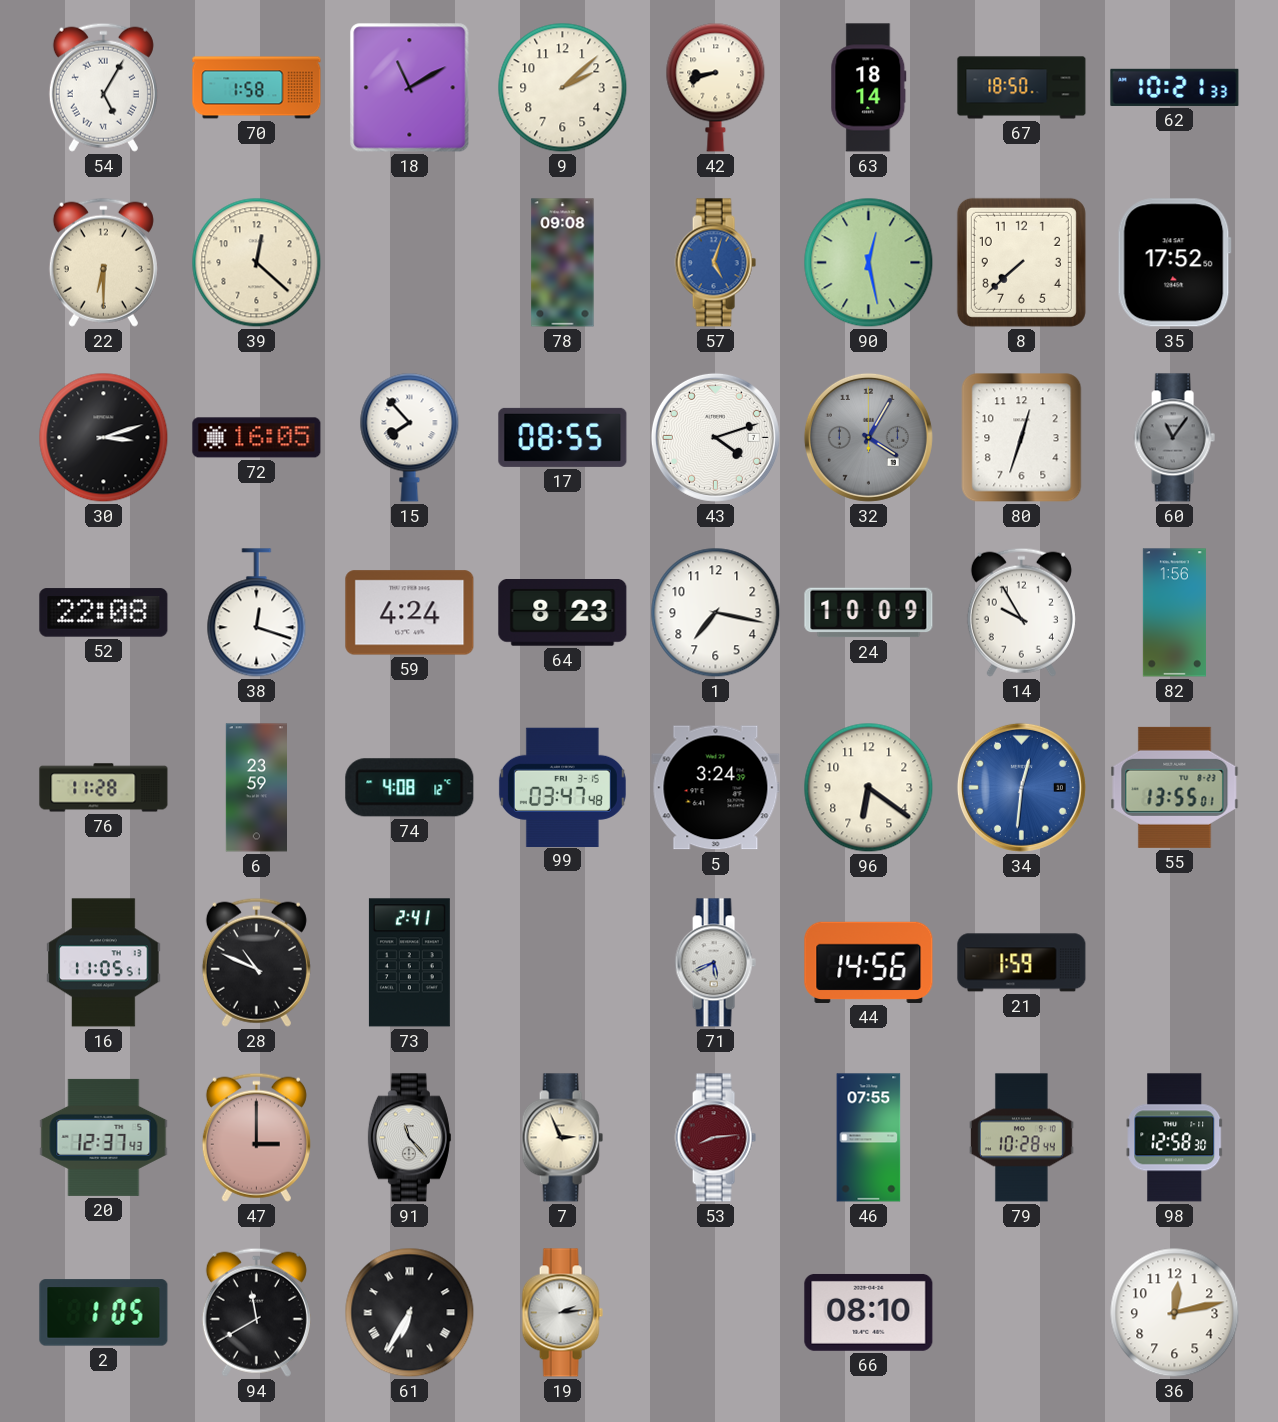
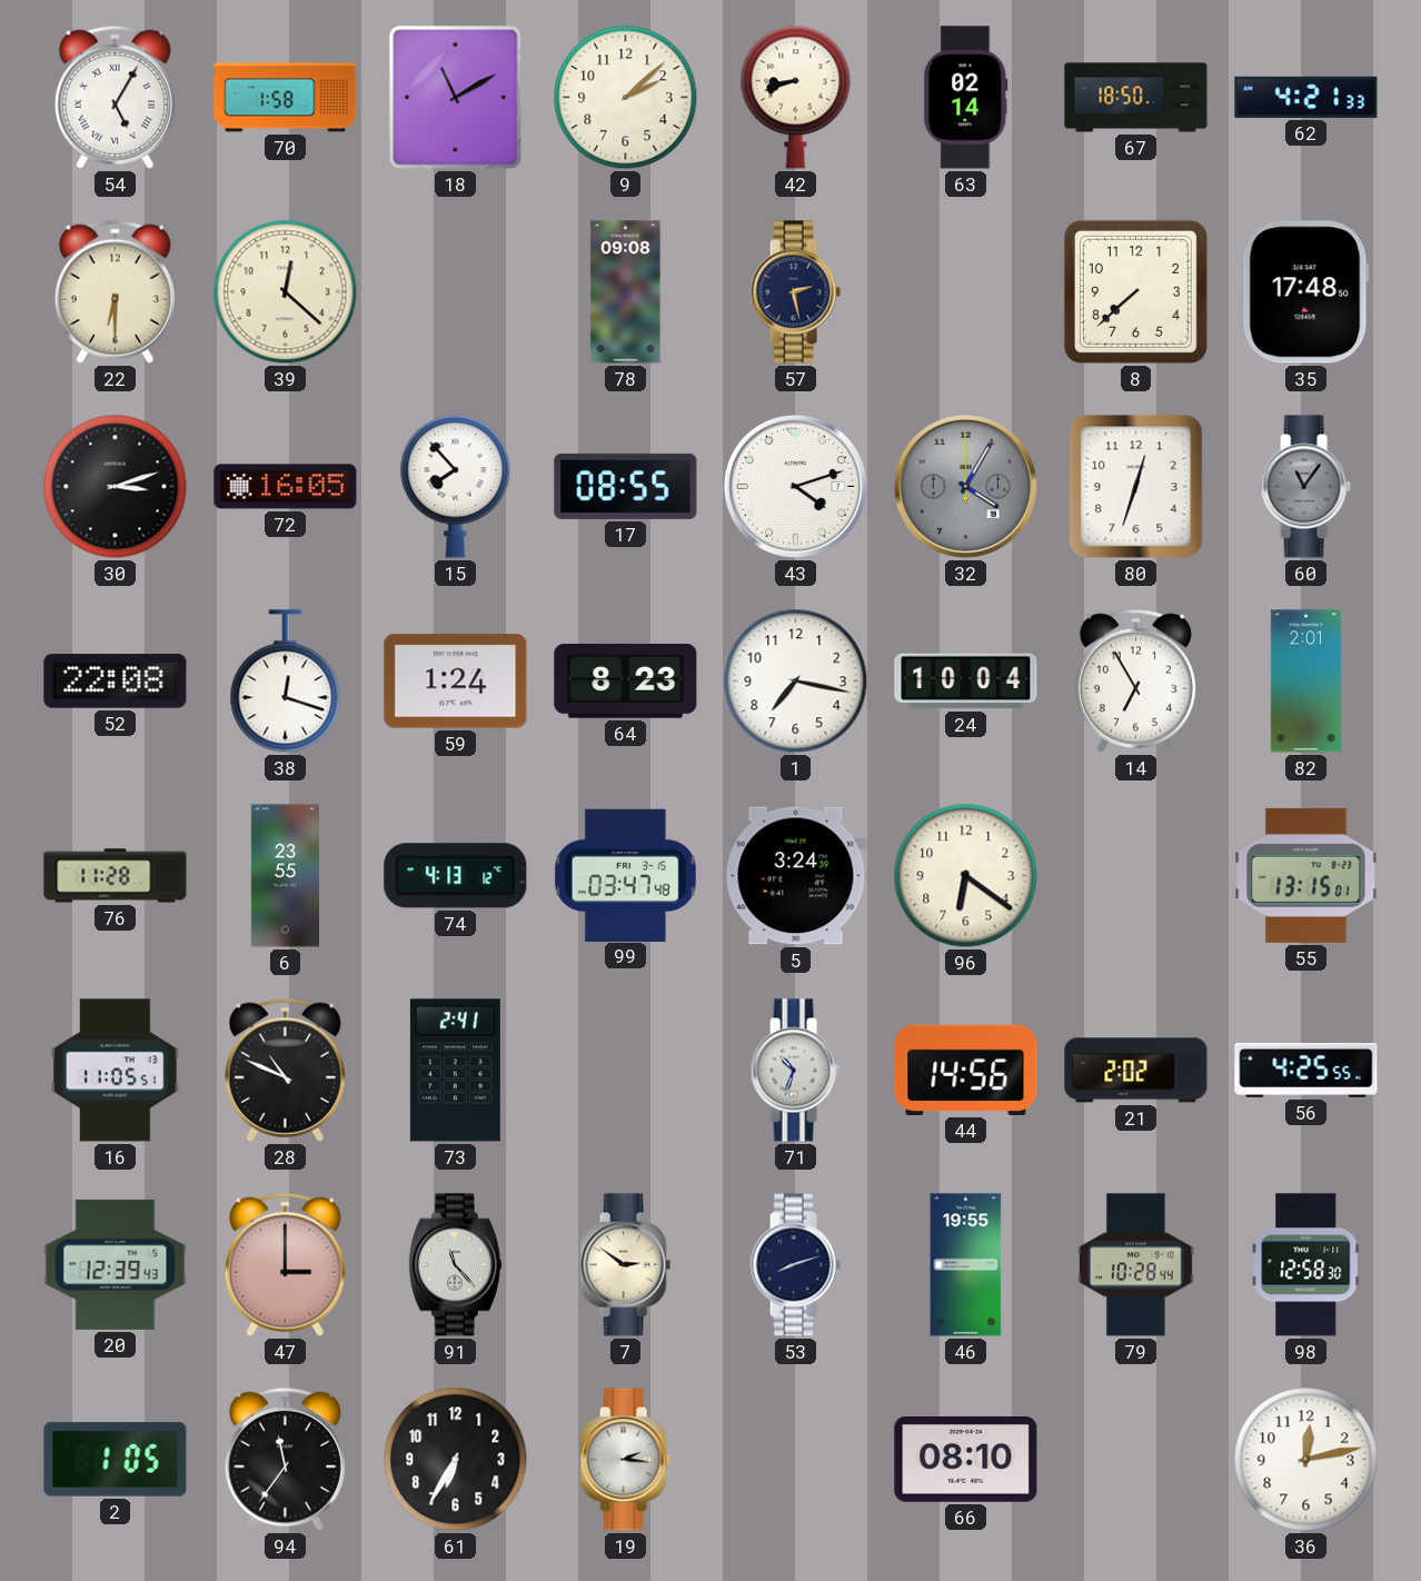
63: 18:14 -> 02:14
62: 10:21 -> 4:21
57: 5:03 -> 2:28
57 dial: blue -> navy
90: 12:28 -> none
35: 17:52 -> 17:48
59: 4:24 -> 1:24
24: 10:09 -> 10:04
14: 9:55 -> 6:55
82: 1:56 -> 2:01
6: 23:59 -> 23:55
74: 4:08 -> 4:13
34: 12:31 -> none
55: 13:55 -> 13:15
71: 5:41 -> 10:33
21: 1:59 -> 2:02
56: none -> 4:25
20: 12:37 -> 12:39
7: 2:56 -> 2:51
53: 8:14 -> 8:12
53 dial: burgundy -> navy
46: 07:55 -> 19:55
94: 11:40 -> 11:36
61 numerals: Roman -> Arabic
19: 2:14 -> 2:16
